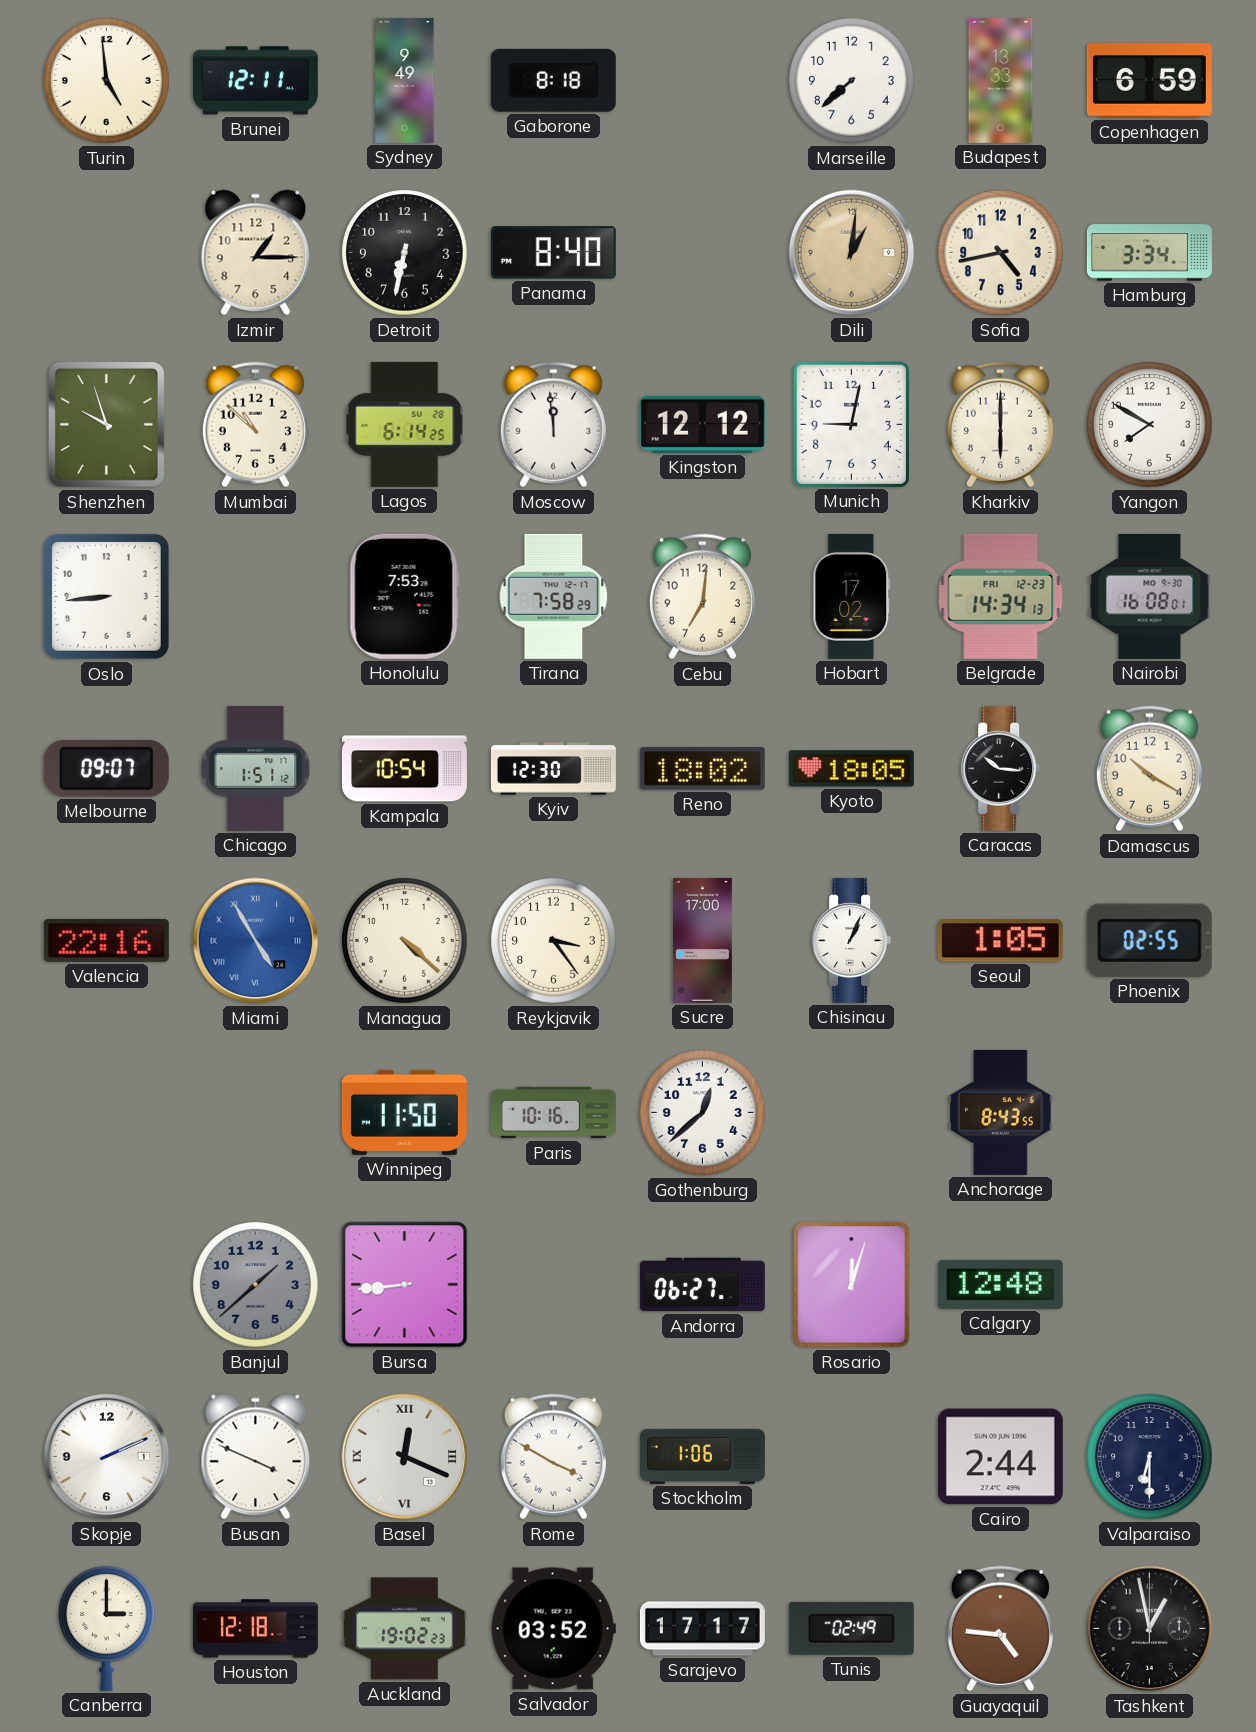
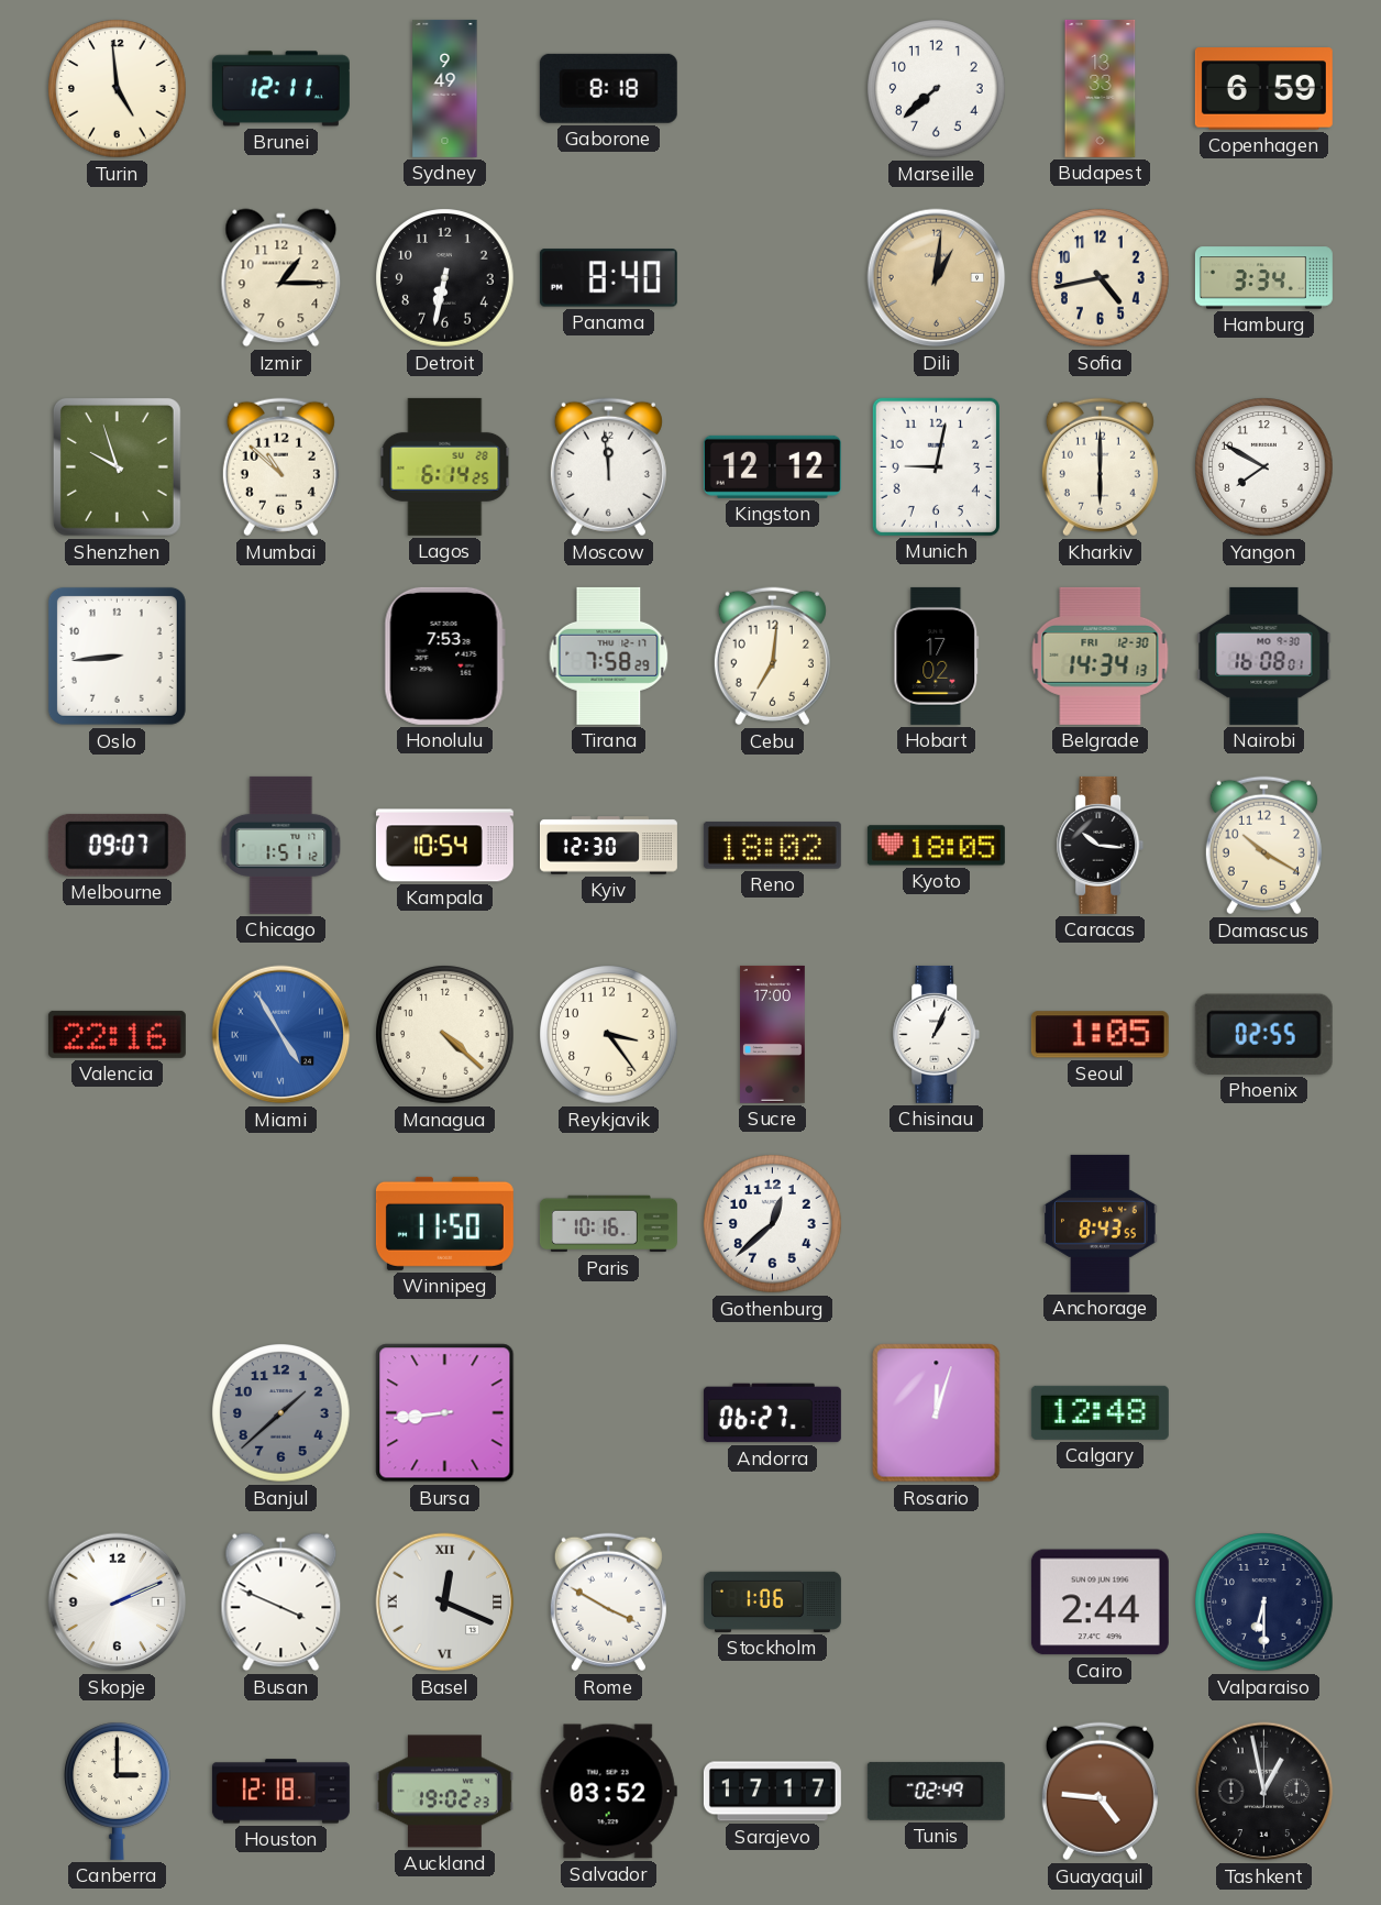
Belgrade date: FRI 12-23 -> FRI 12-30
